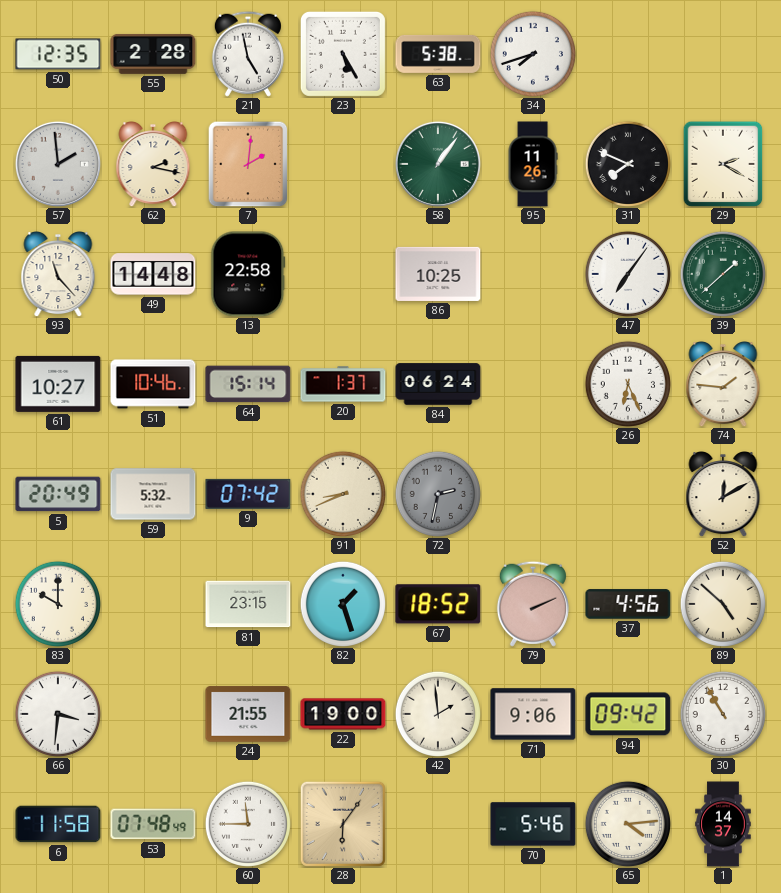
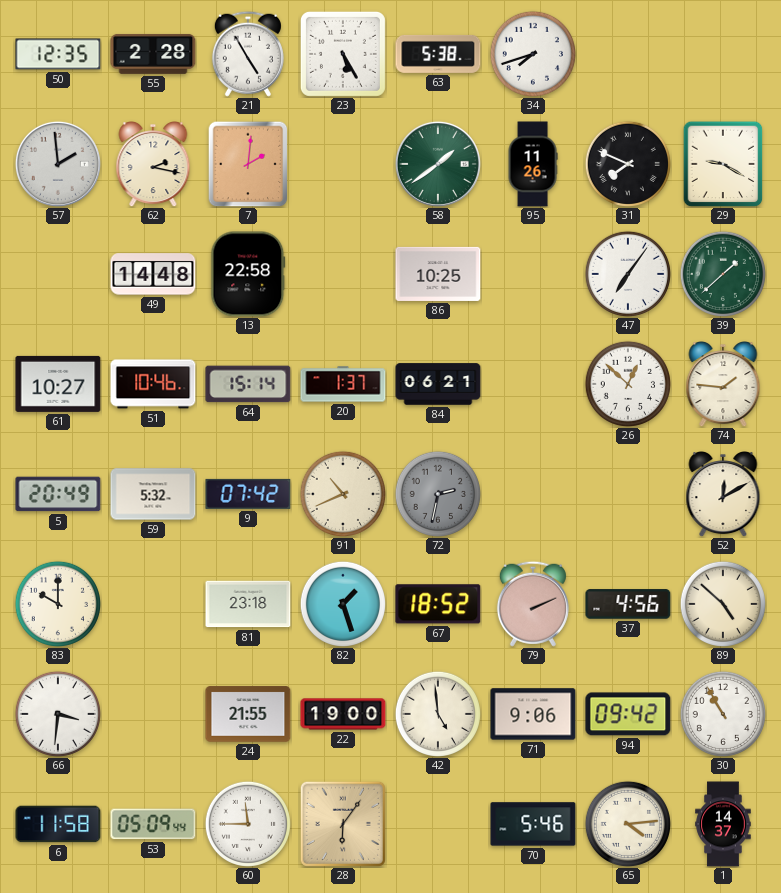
21: 4:58 -> 4:55
58: 1:06 -> 1:39
29: 2:20 -> 9:20
93: 11:23 -> none
84: 06:24 -> 06:21
26: 6:26 -> 12:52
91: 8:41 -> 10:41
81: 23:15 -> 23:18
42: 1:59 -> 4:59
53: 07:48 -> 05:09
